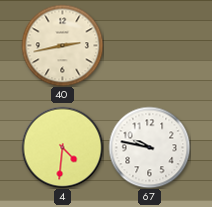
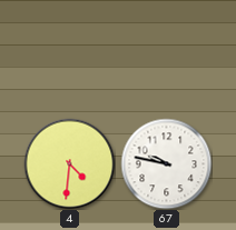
40: 2:43 -> none
